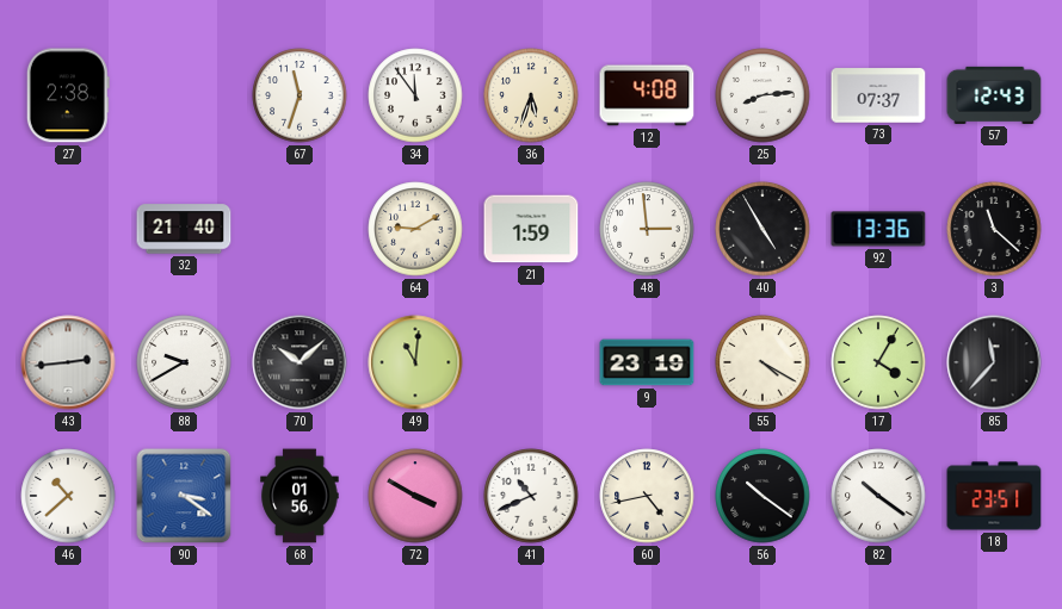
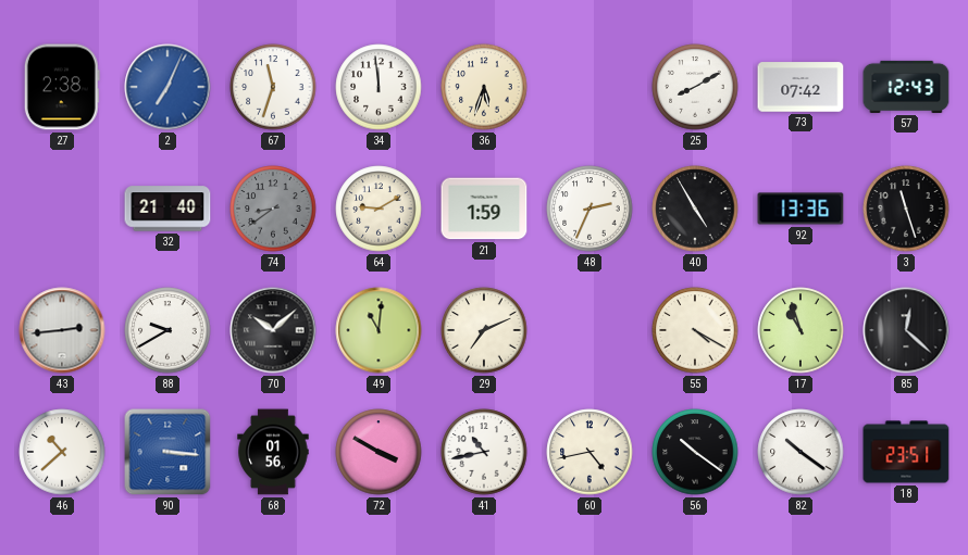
2: none -> 7:04
34: 11:54 -> 11:59
12: 4:08 -> none
25: 8:14 -> 8:10
73: 07:37 -> 07:42
74: none -> 8:39
48: 2:59 -> 2:34
3: 11:22 -> 11:27
29: none -> 7:11
9: 23:19 -> none
17: 4:05 -> 10:57
85: 11:37 -> 12:22
90: 3:21 -> 3:16
41: 10:41 -> 10:43
